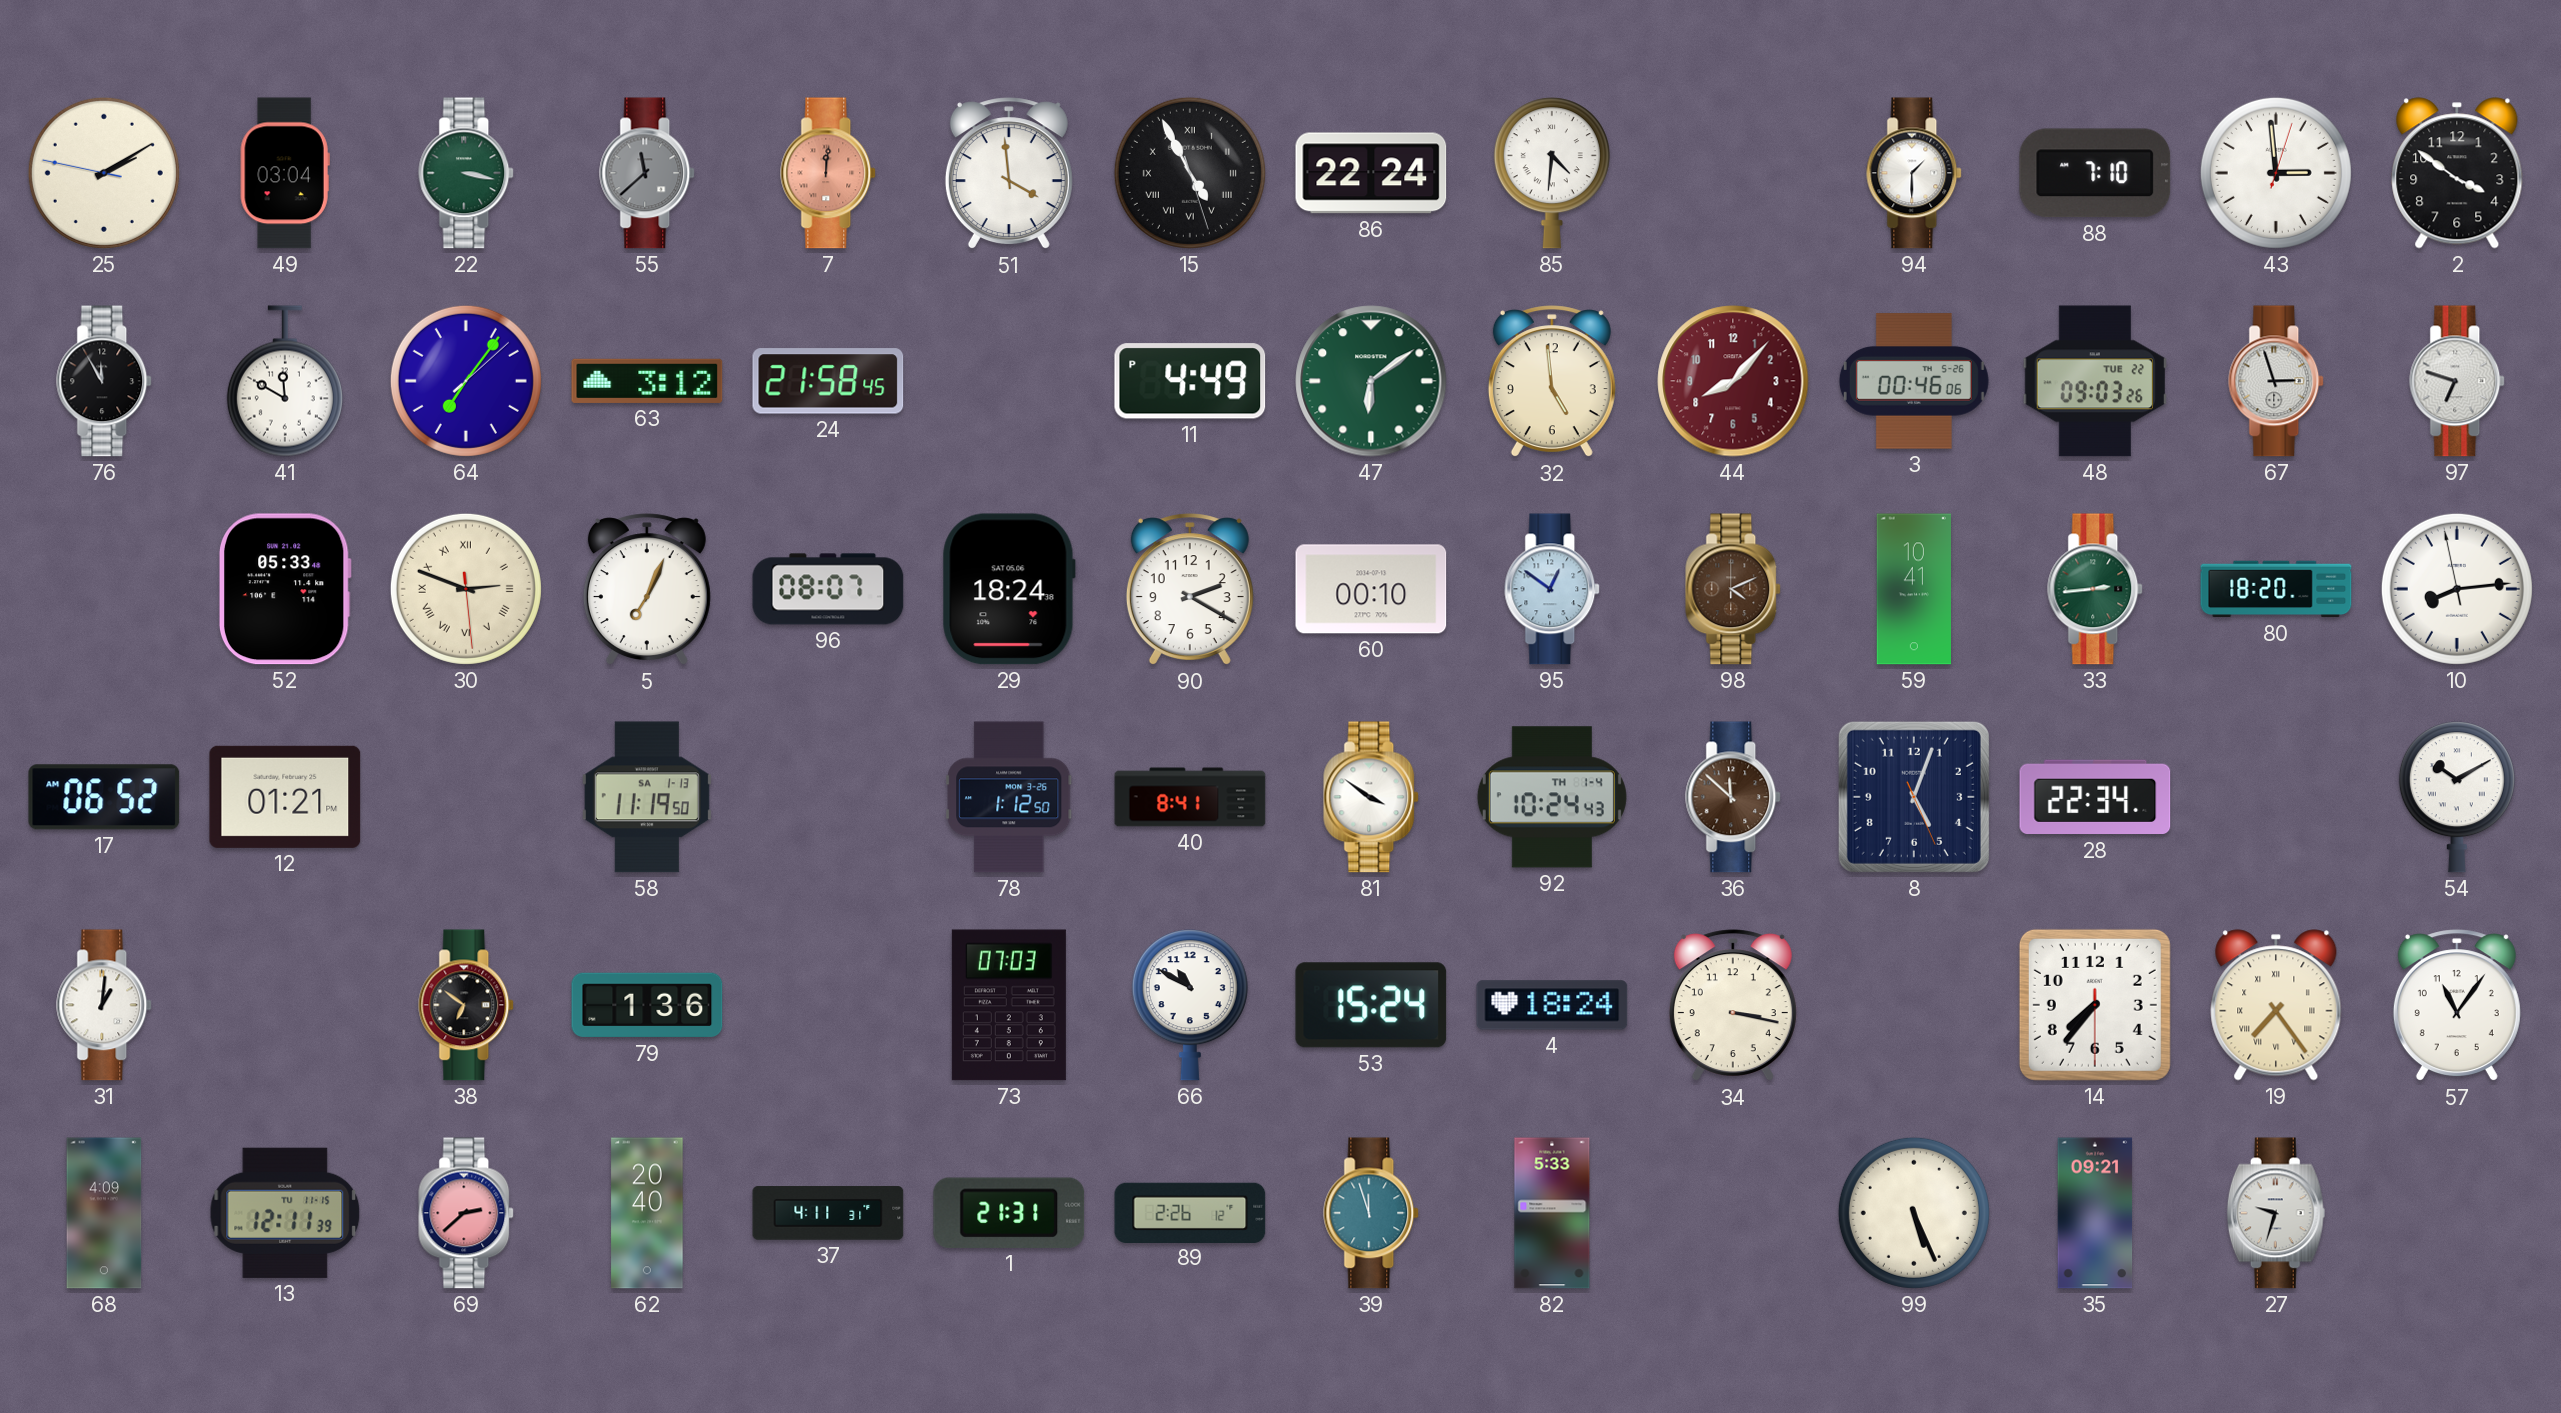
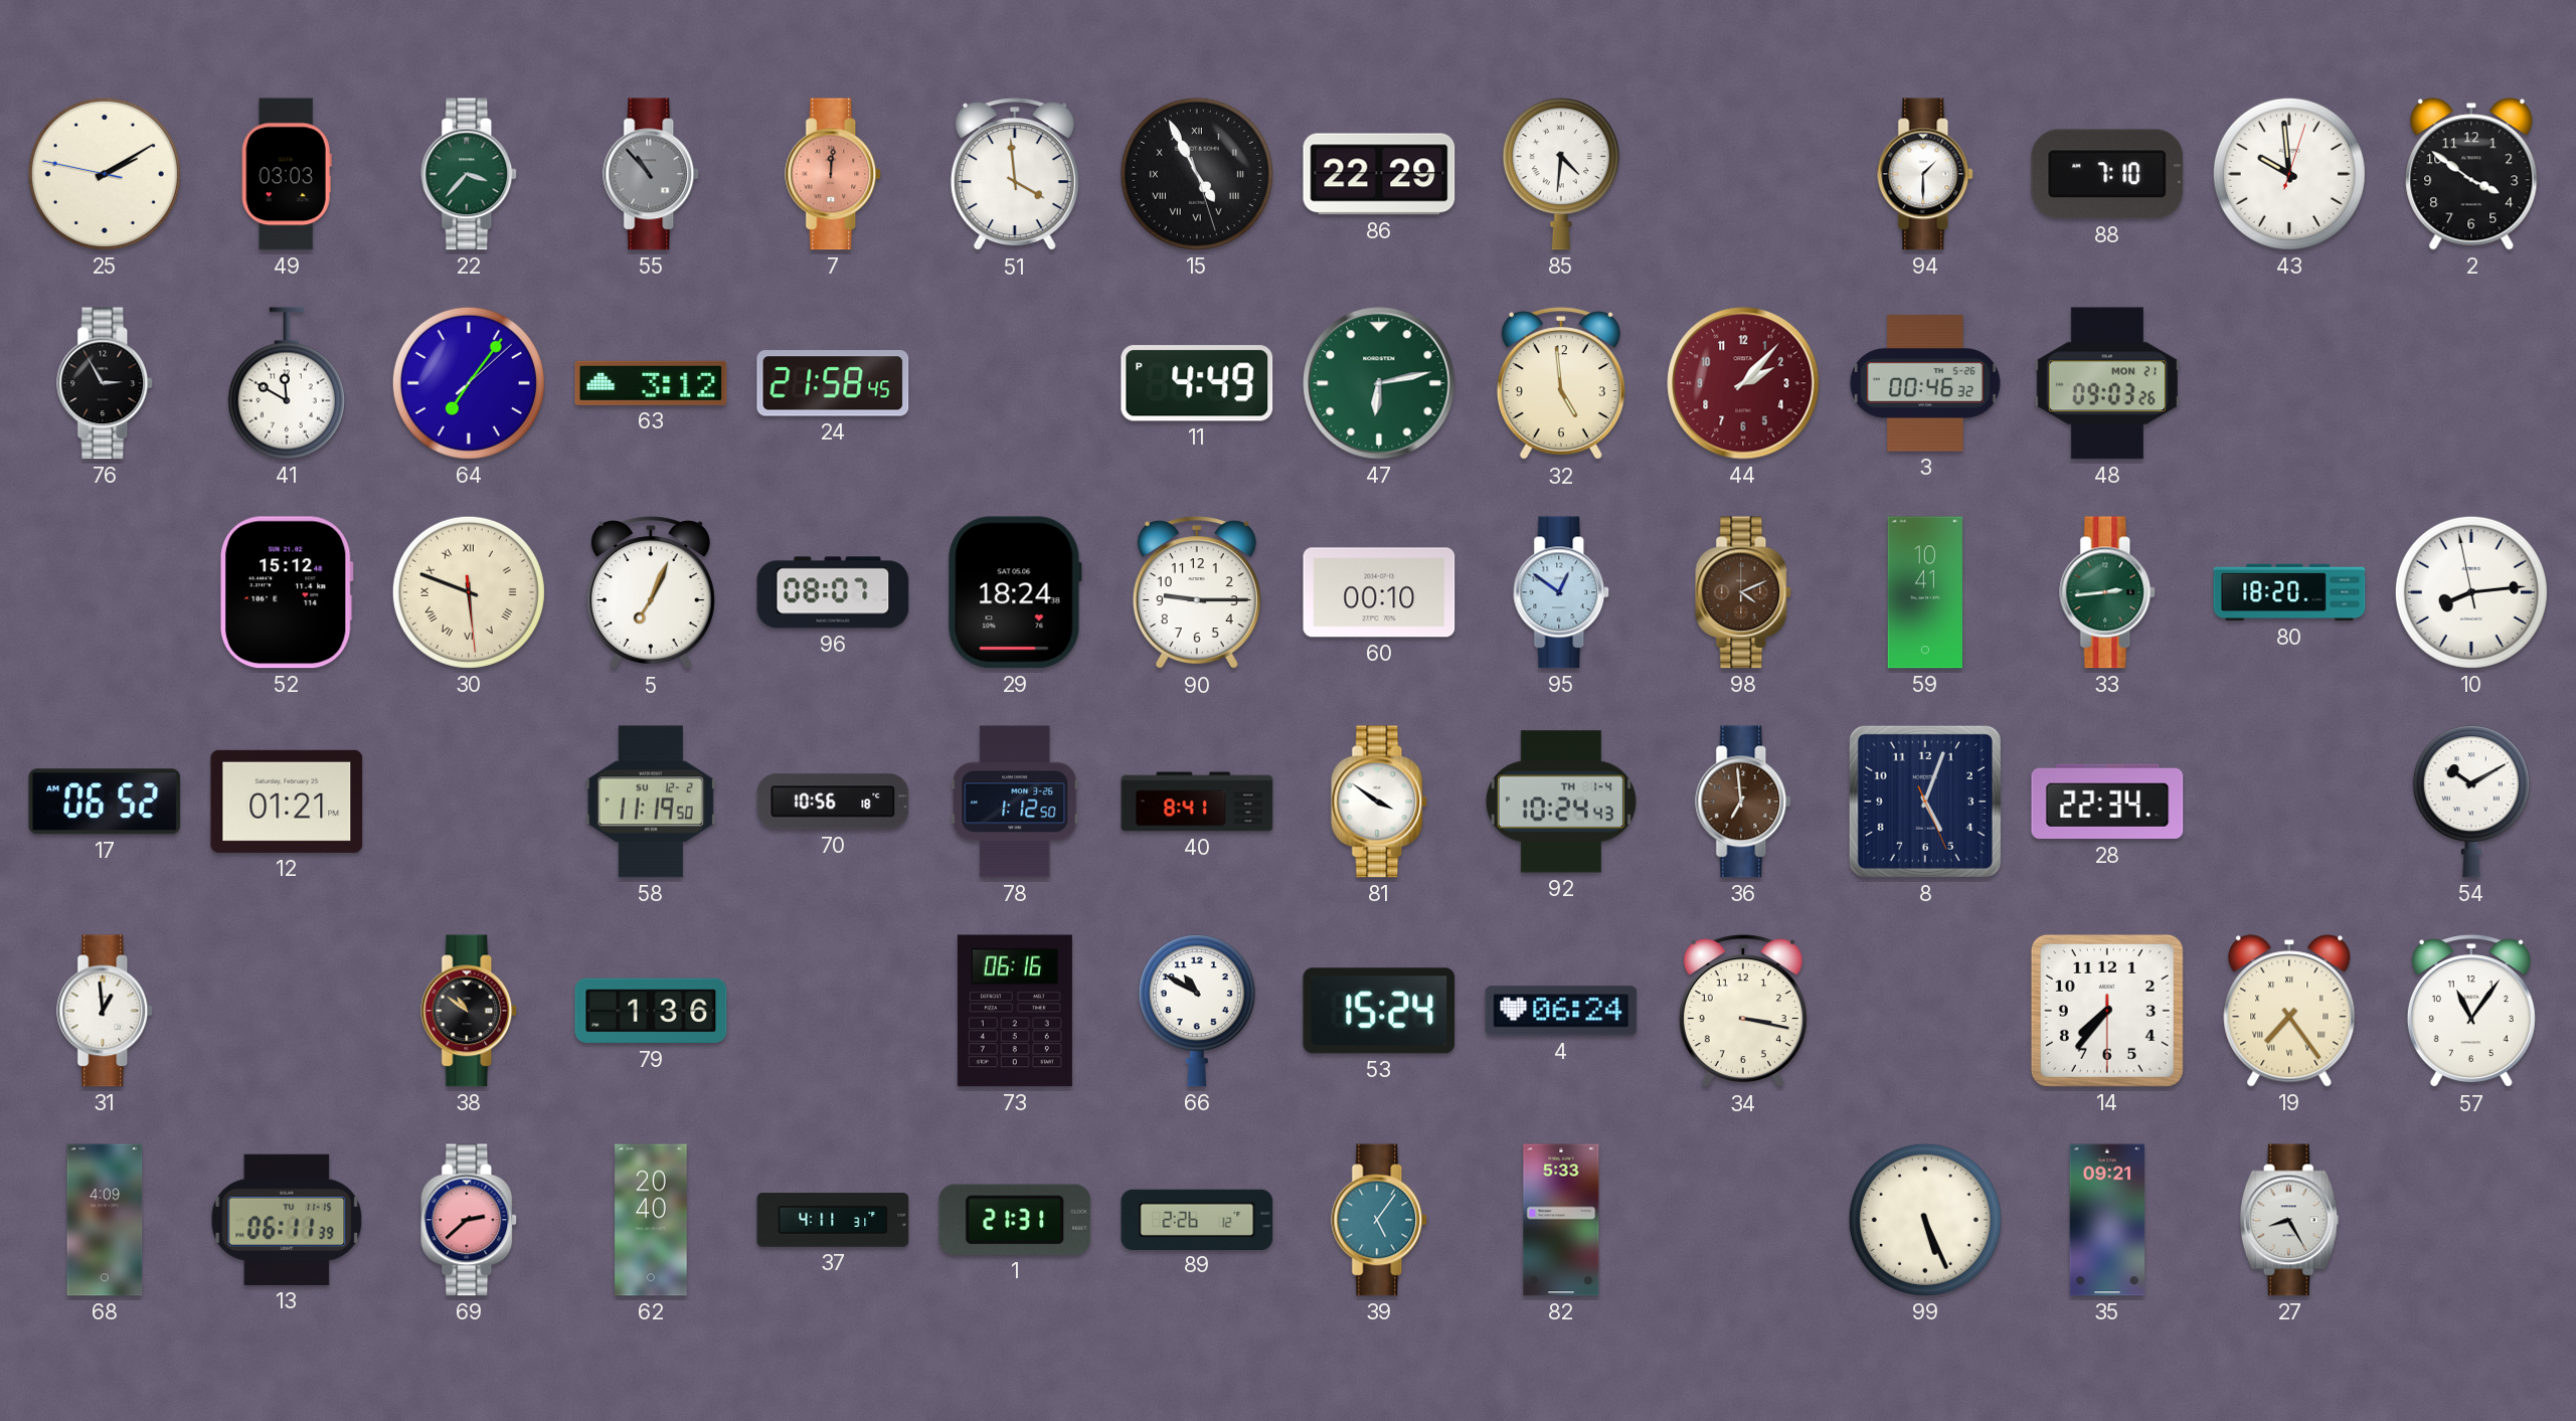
49: 03:04 -> 03:03
22: 3:17 -> 3:37
55: 11:38 -> 10:53
86: 22:24 -> 22:29
43: 2:59 -> 9:59
76: 11:55 -> 2:55
47: 6:09 -> 6:13
44: 8:07 -> 2:07
3: 00:46:06 -> 00:46:32
48 date: TUE 22 -> MON 21
67: 2:57 -> none
97: 6:48 -> none
52: 05:33 -> 15:12
30: 2:48 -> 5:48
90: 2:20 -> 9:15
58 date: SA 1-13 -> SU 12-2
70: none -> 10:56
36: 11:52 -> 6:59
31: 1:01 -> 12:59
38: 6:51 -> 10:51
73: 07:03 -> 06:16
4: 18:24 -> 06:24
13: 12:11 -> 06:11
39: 11:57 -> 5:06
27: 9:33 -> 8:25
